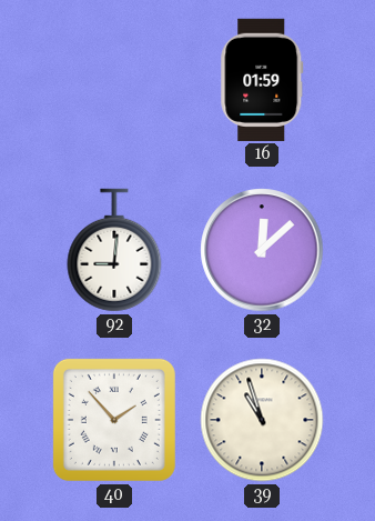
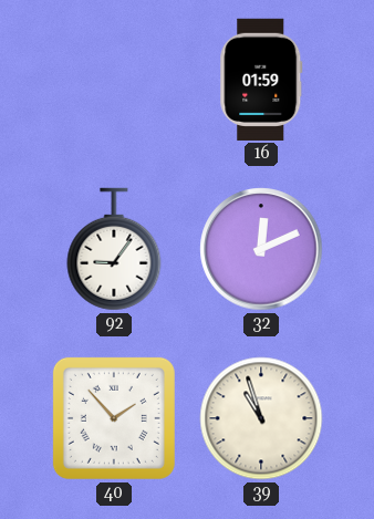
92: 9:01 -> 9:06
32: 12:08 -> 12:11
